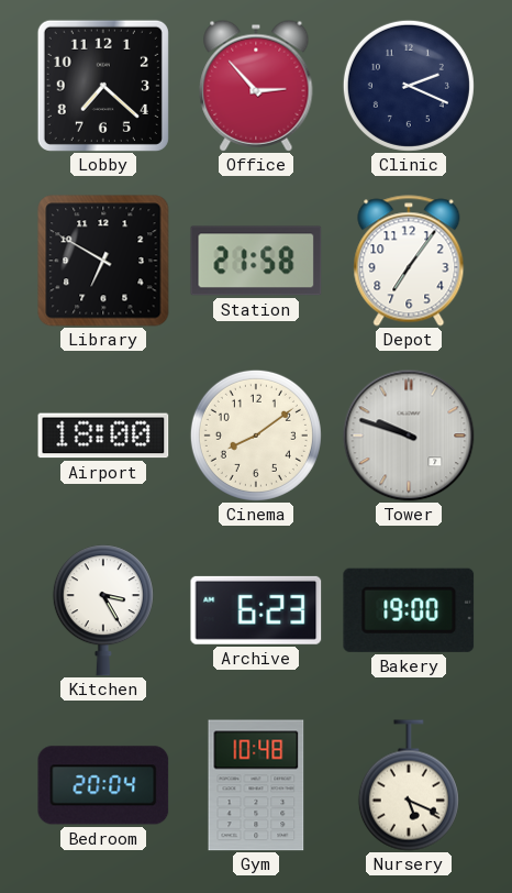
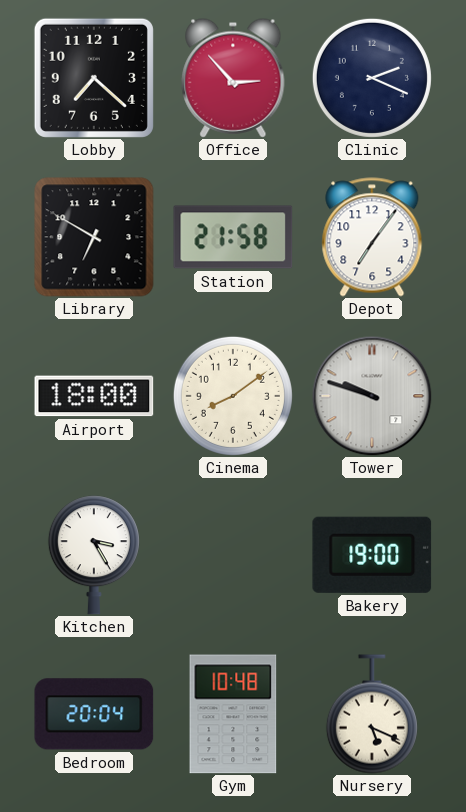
Archive: 6:23 -> none
